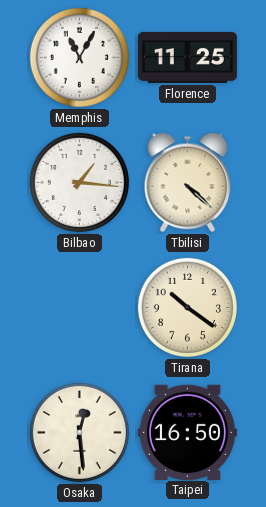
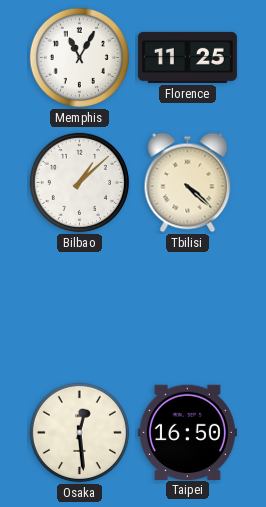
Bilbao: 1:16 -> 1:08
Tirana: 10:21 -> none
